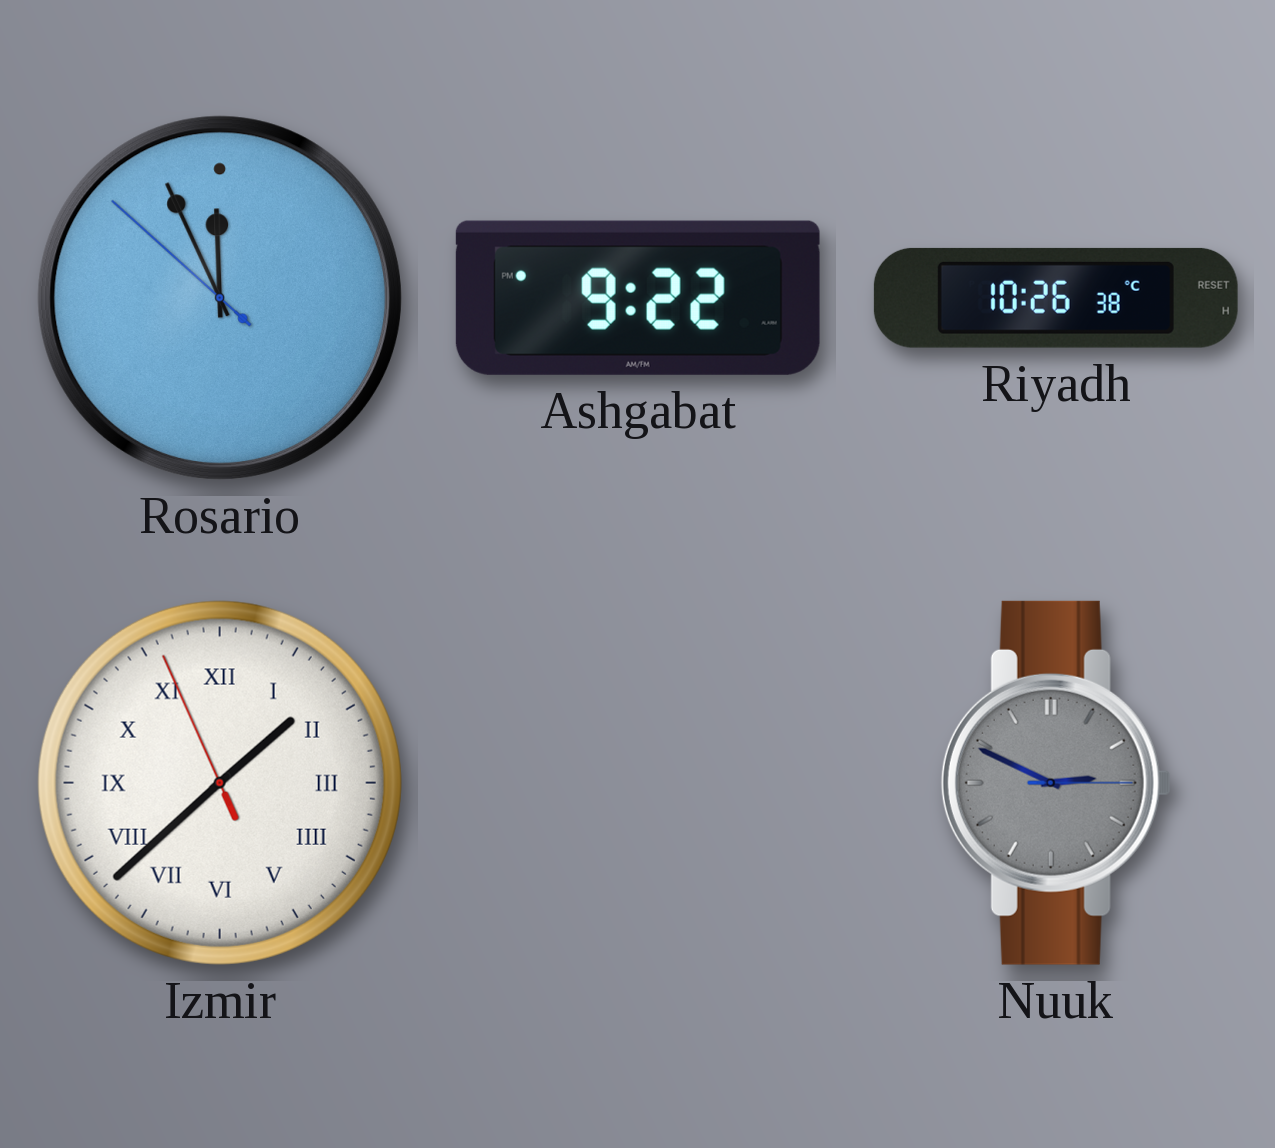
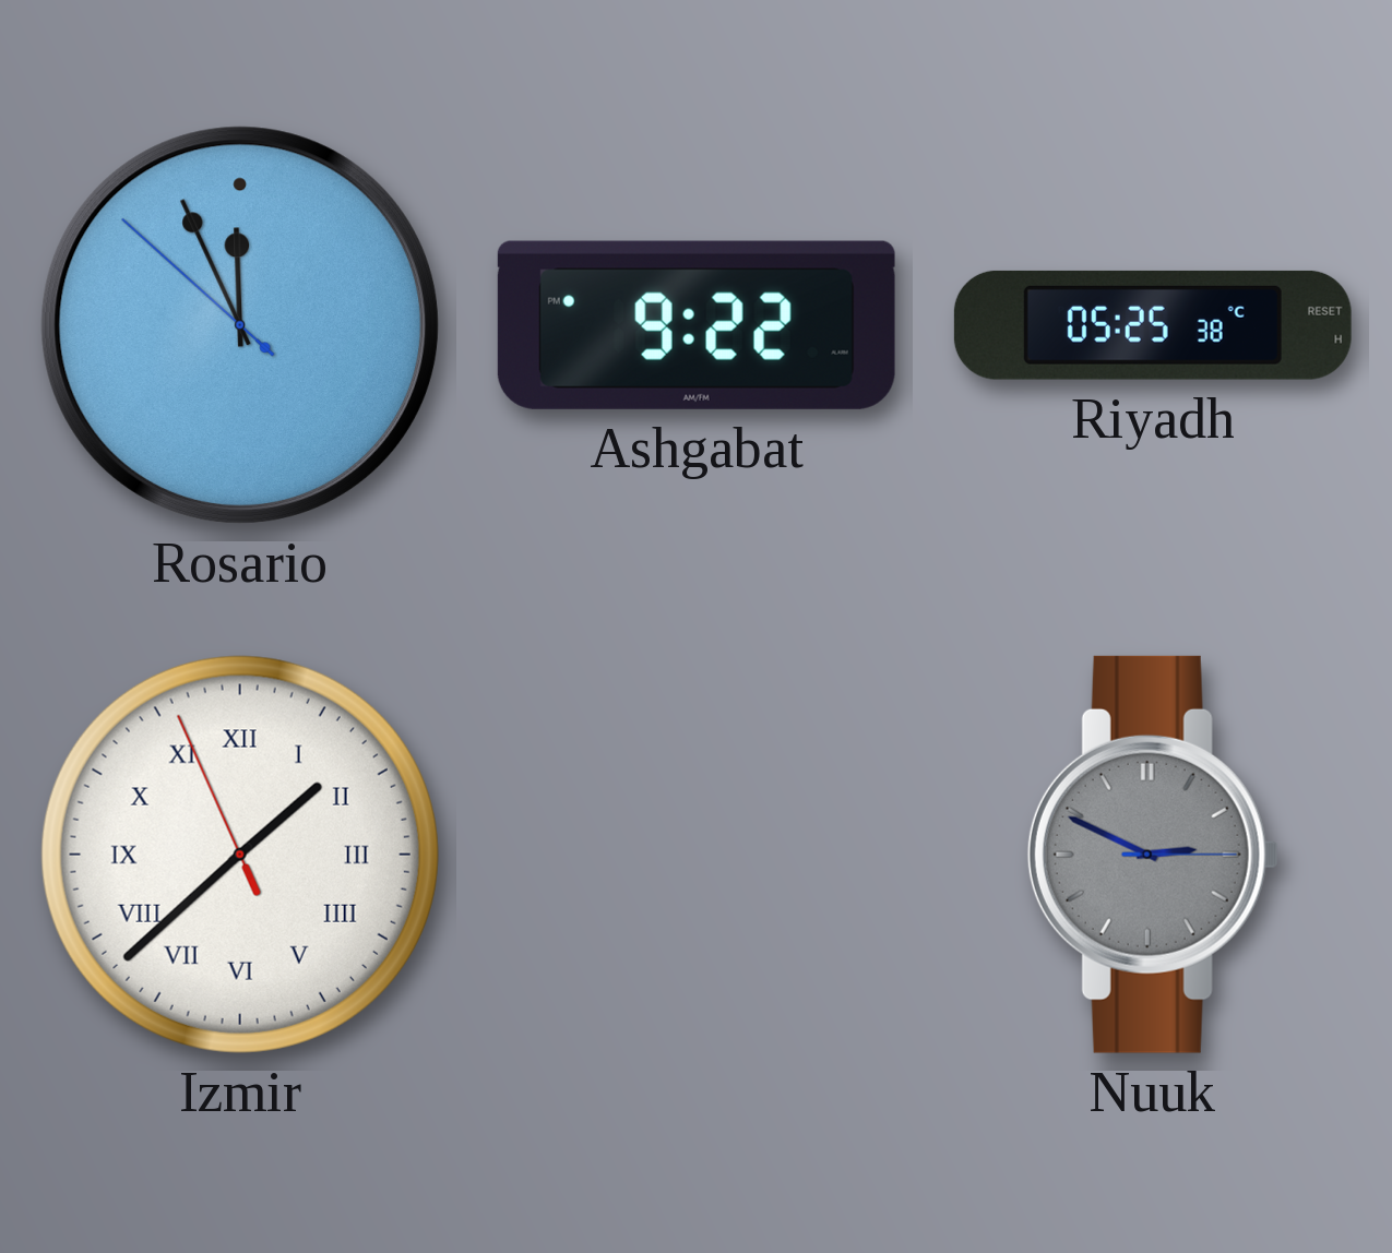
Riyadh: 10:26 -> 05:25
